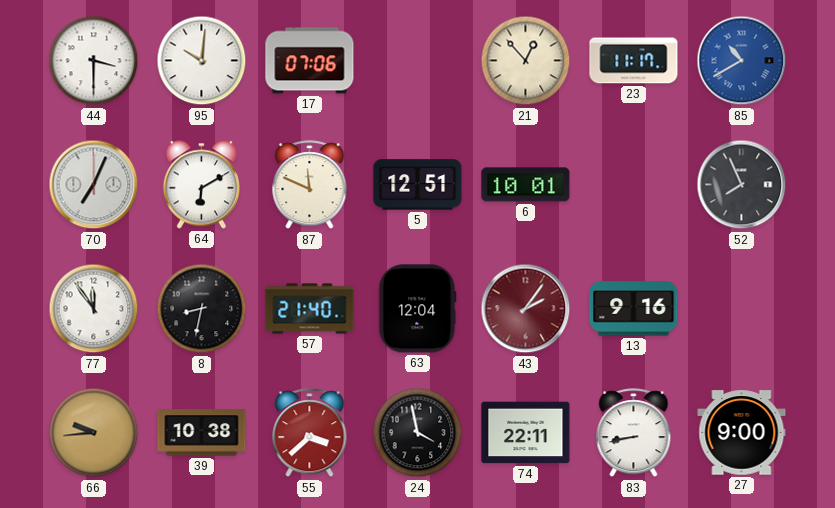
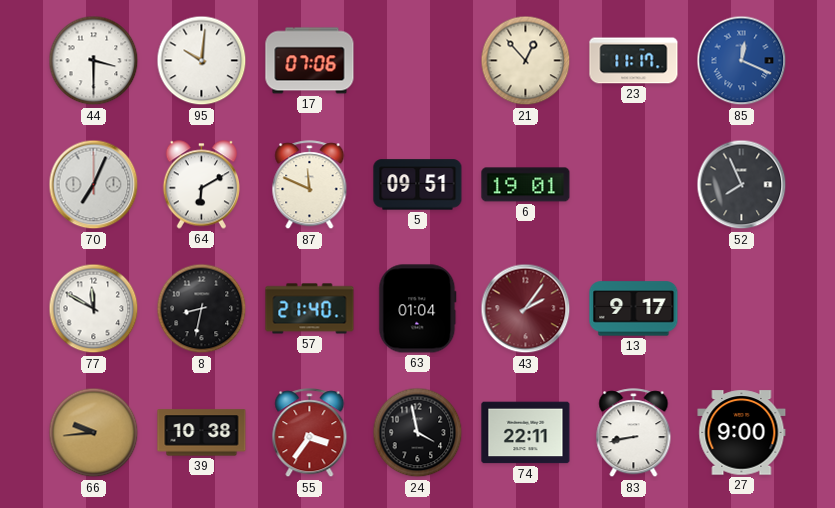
85: 10:40 -> 12:19
5: 12:51 -> 09:51
6: 10:01 -> 19:01
77: 11:54 -> 11:50
63: 12:04 -> 01:04
13: 9:16 -> 9:17
55: 3:38 -> 3:36
